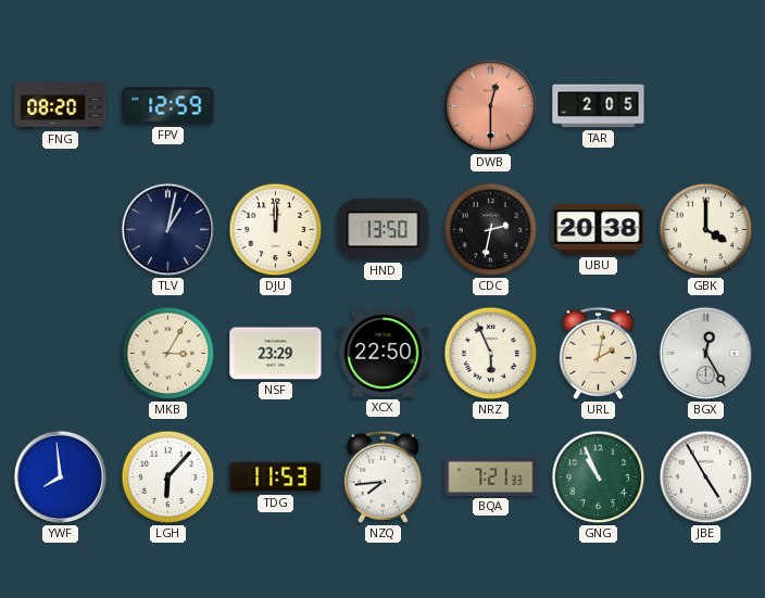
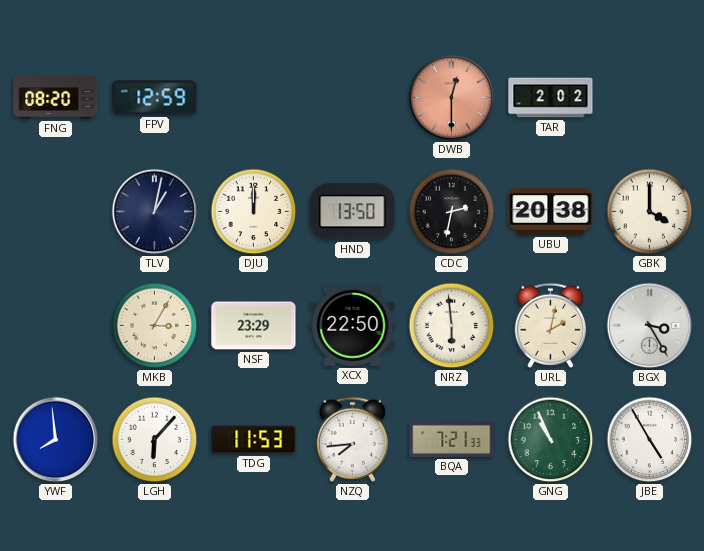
TAR: 2:05 -> 2:02
NRZ: 5:56 -> 5:59
BGX: 12:25 -> 3:25
